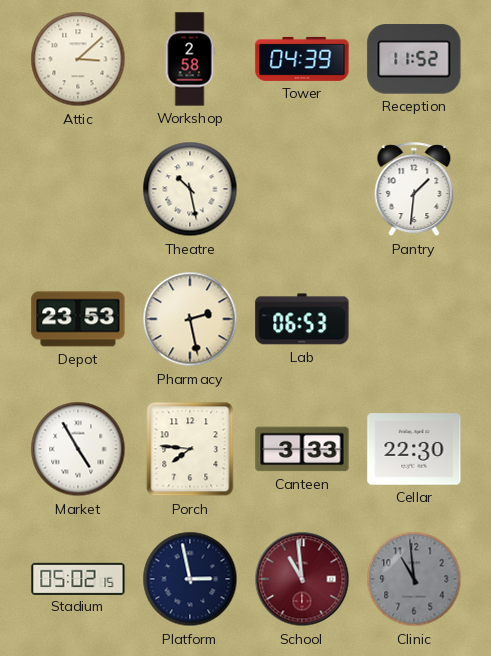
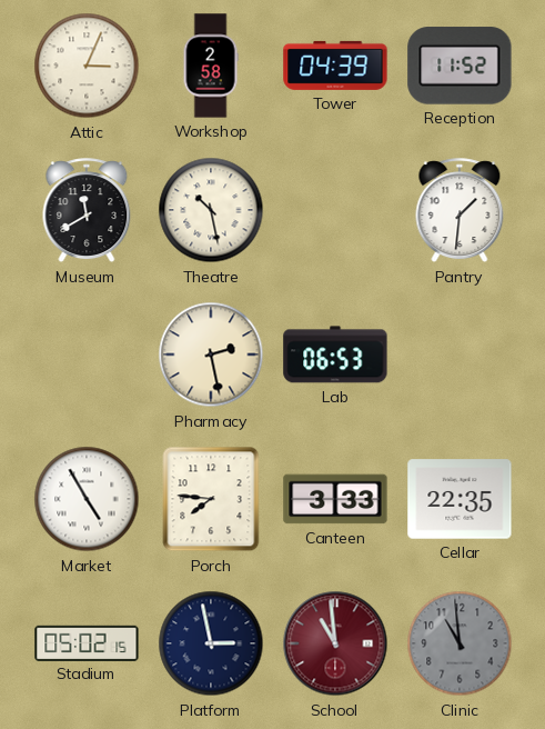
Attic: 3:08 -> 3:04
Museum: none -> 11:40
Depot: 23:53 -> none
Cellar: 22:30 -> 22:35
